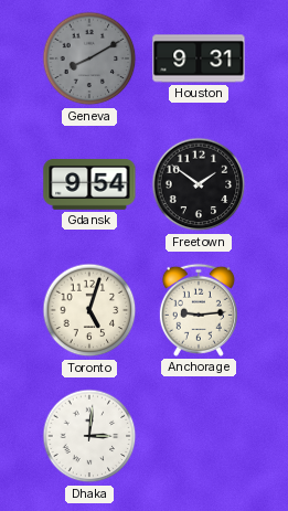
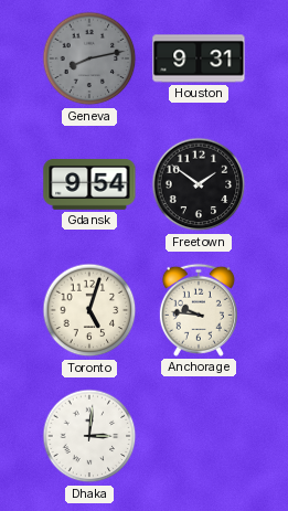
Geneva: 8:10 -> 8:13
Anchorage: 9:14 -> 9:46
